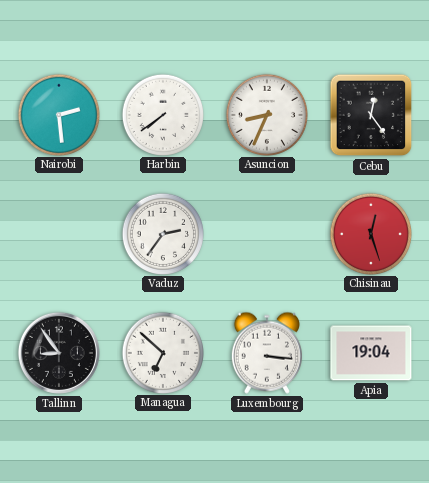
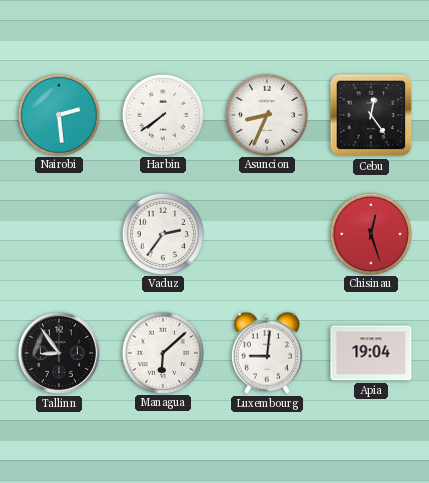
Managua: 6:52 -> 6:08
Luxembourg: 3:16 -> 9:01
